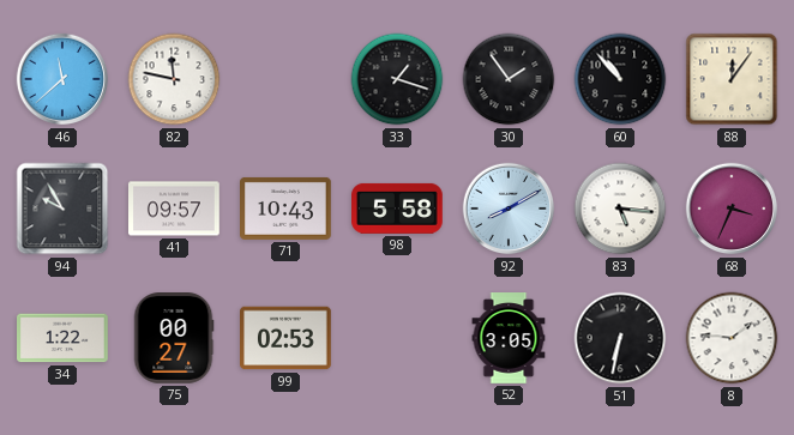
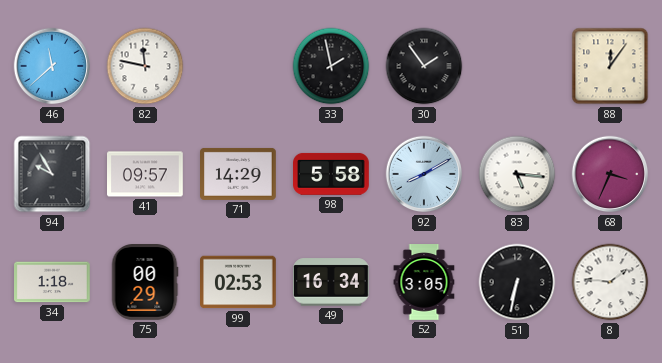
33: 1:18 -> 1:58
60: 10:53 -> none
71: 10:43 -> 14:29
34: 1:22 -> 1:18
75: 00:27 -> 00:29
49: none -> 16:34
